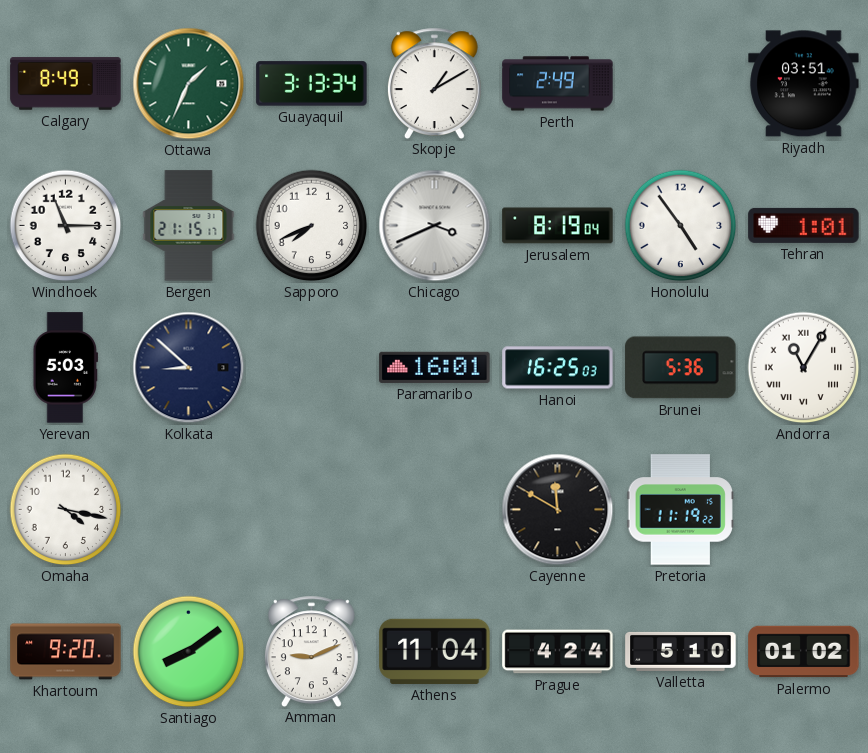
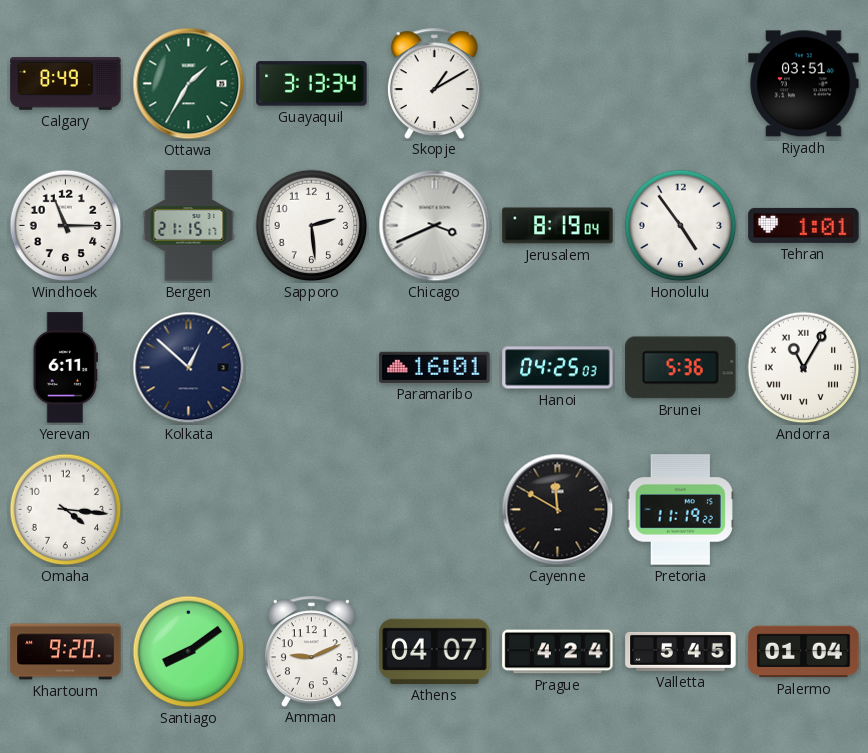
Ottawa: 1:34 -> 1:35
Perth: 2:49 -> none
Sapporo: 7:41 -> 2:29
Yerevan: 5:03 -> 6:11
Kolkata: 8:52 -> 12:52
Hanoi: 16:25 -> 04:25
Omaha: 4:17 -> 4:16
Athens: 11:04 -> 04:07
Valletta: 5:10 -> 5:45
Palermo: 01:02 -> 01:04
